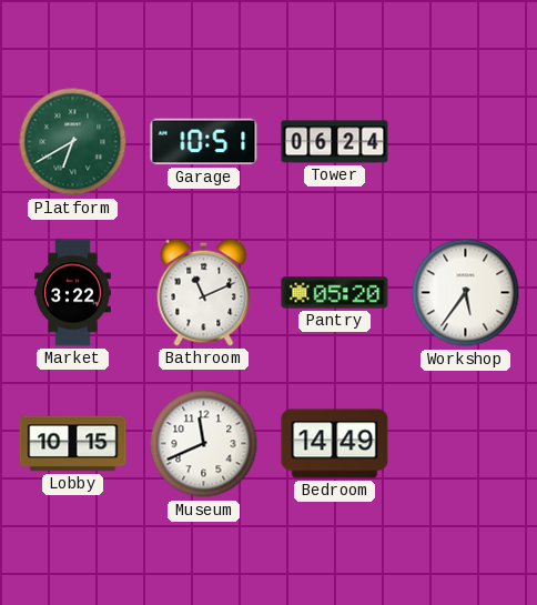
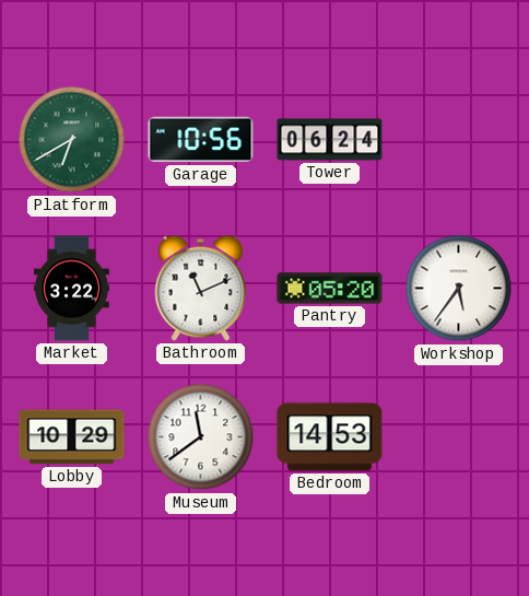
Garage: 10:51 -> 10:56
Lobby: 10:15 -> 10:29
Museum: 11:41 -> 11:39
Bedroom: 14:49 -> 14:53
